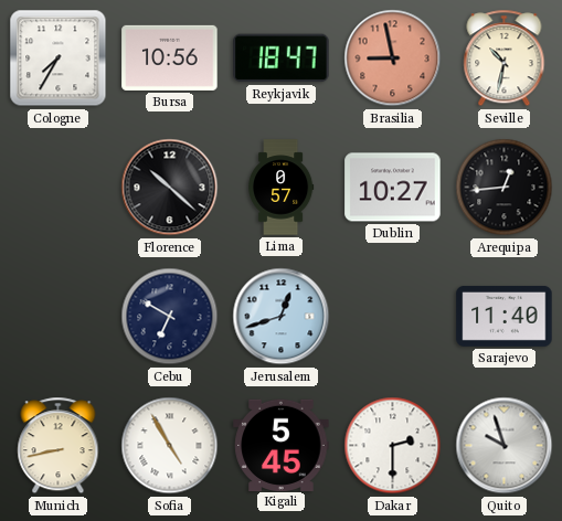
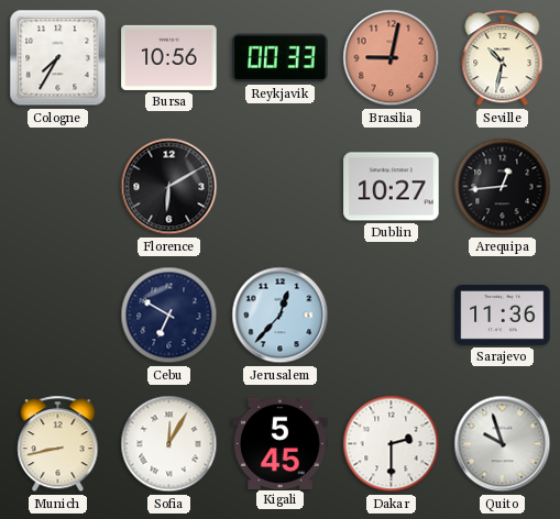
Reykjavik: 18:47 -> 00:33
Brasilia: 8:58 -> 9:02
Florence: 10:22 -> 6:10
Lima: 0:57 -> none
Jerusalem: 12:42 -> 12:37
Sarajevo: 11:40 -> 11:36
Sofia: 4:55 -> 12:05
